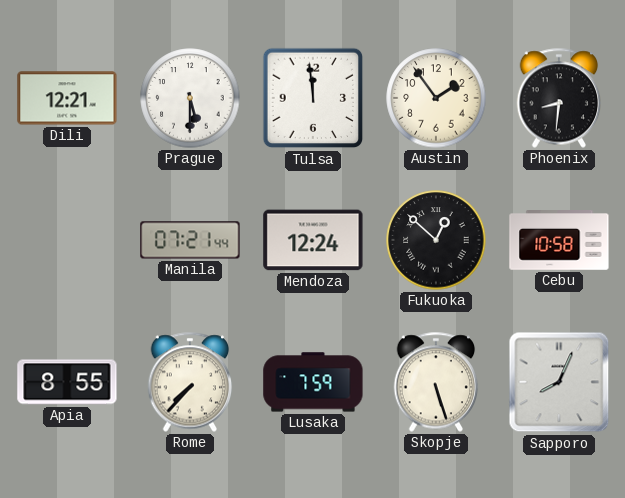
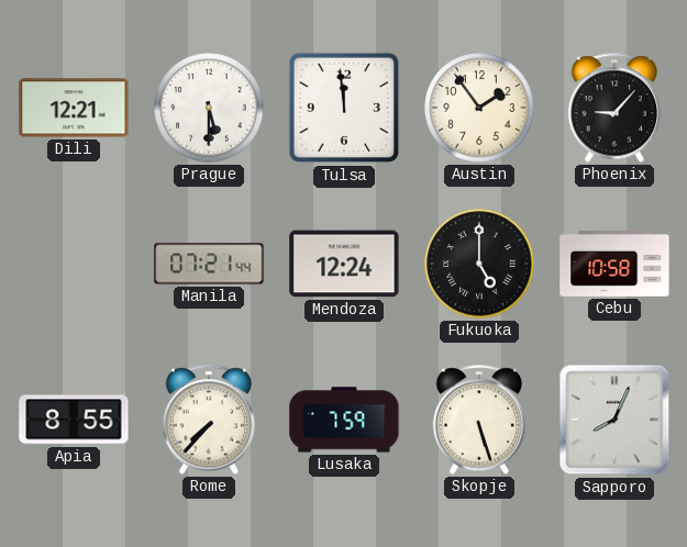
Phoenix: 8:31 -> 9:07
Fukuoka: 12:52 -> 5:00
